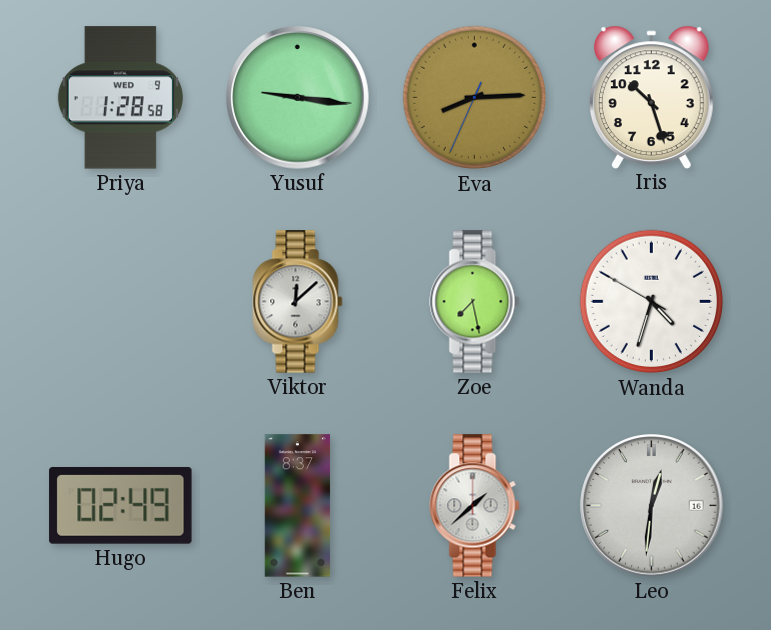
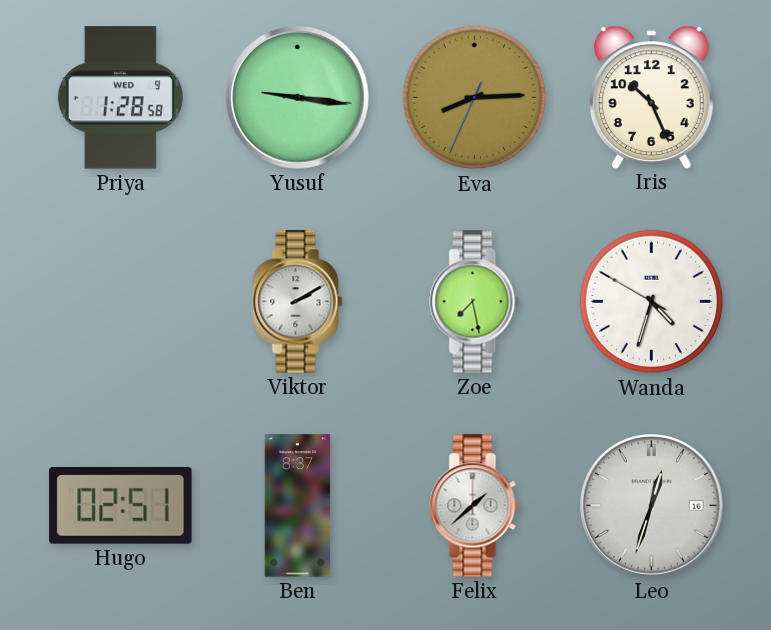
Iris: 10:27 -> 10:26
Viktor: 12:08 -> 2:10
Hugo: 02:49 -> 02:51
Leo: 12:31 -> 12:33
